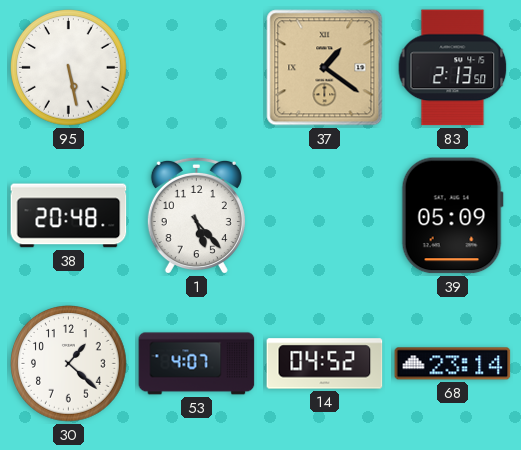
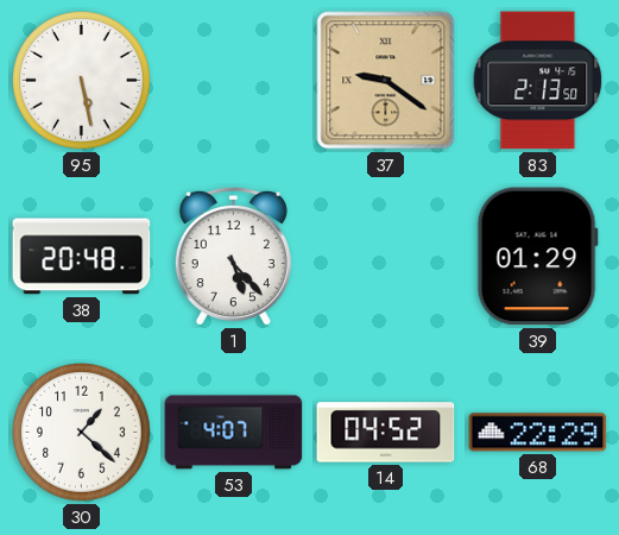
37: 1:21 -> 9:21
39: 05:09 -> 01:29
68: 23:14 -> 22:29
